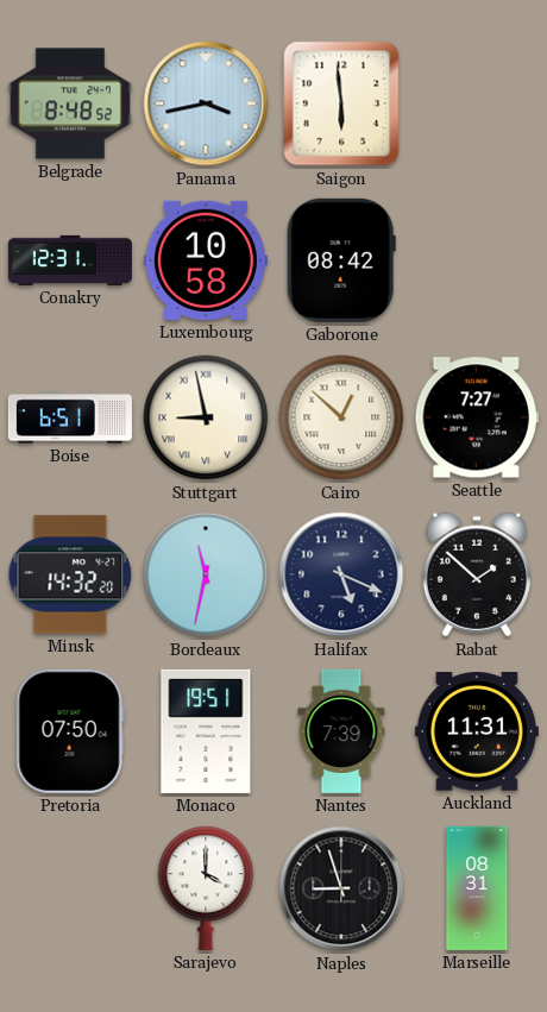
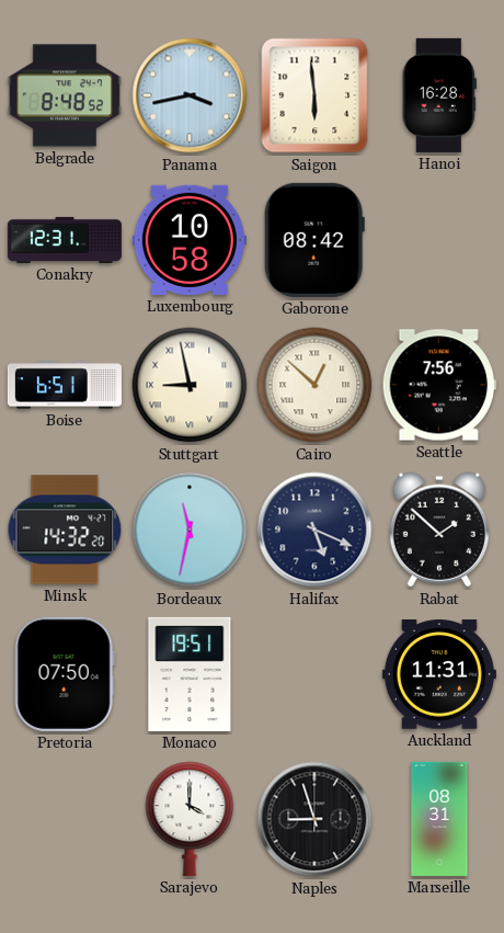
Hanoi: none -> 16:28
Seattle: 7:27 -> 7:56
Nantes: 7:39 -> none
